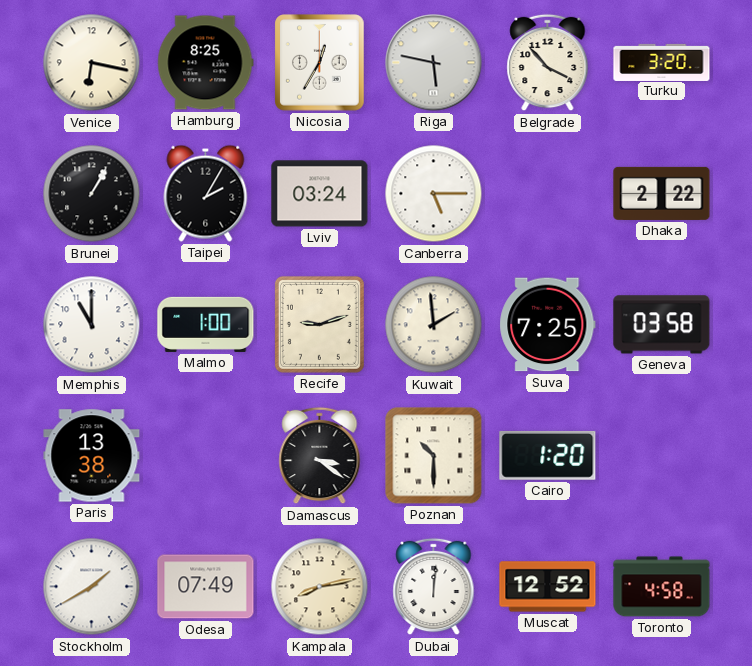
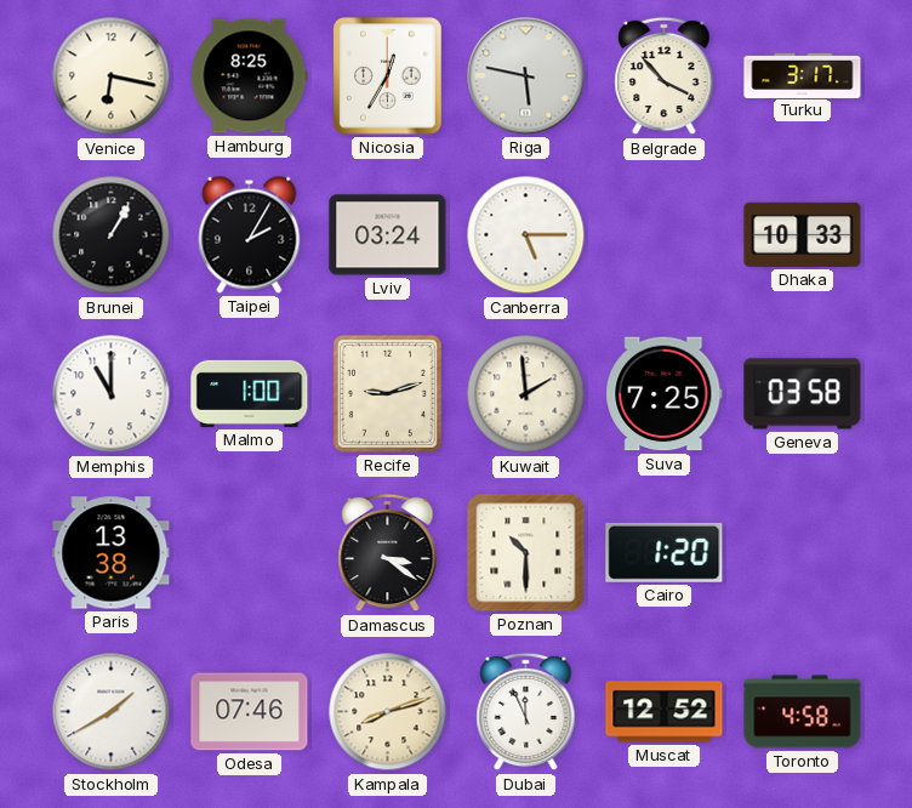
Turku: 3:20 -> 3:17
Dhaka: 2:22 -> 10:33
Odesa: 07:49 -> 07:46
Kampala: 8:13 -> 8:12
Dubai: 12:01 -> 11:56
